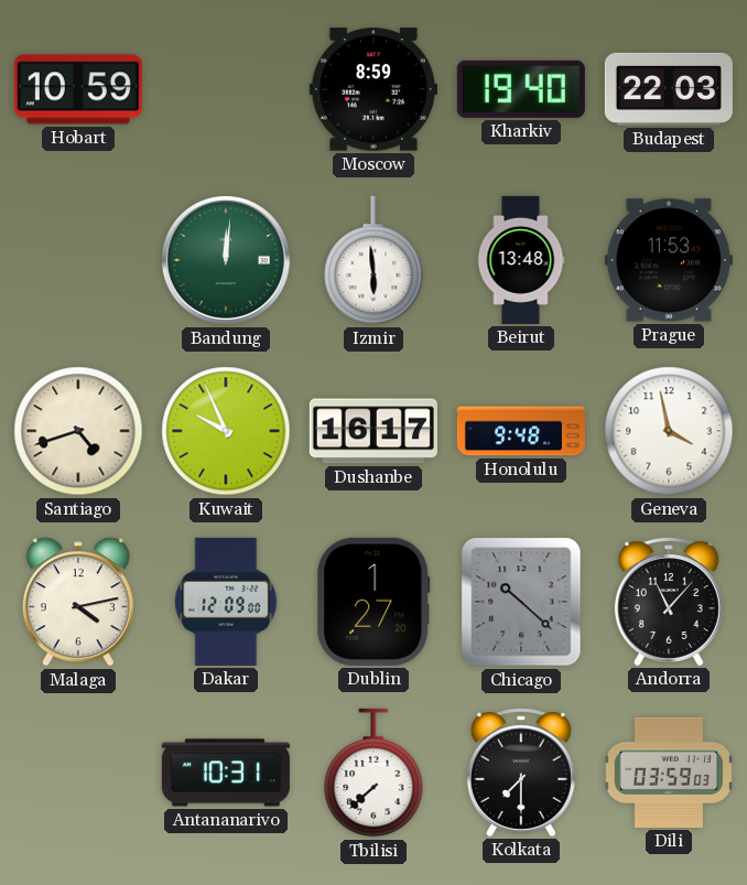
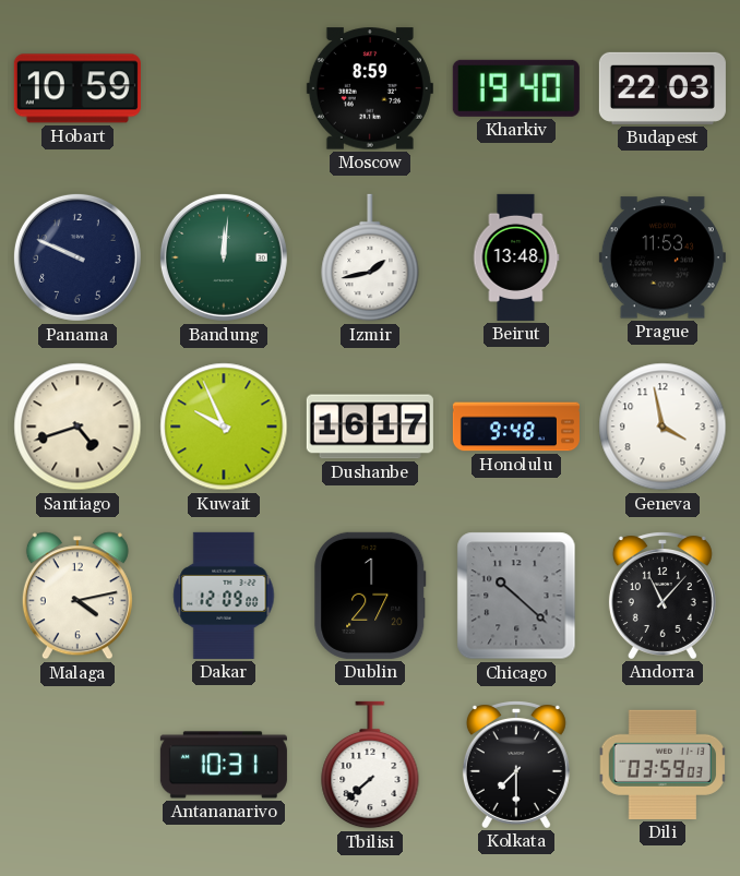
Panama: none -> 9:49
Izmir: 5:59 -> 1:43
